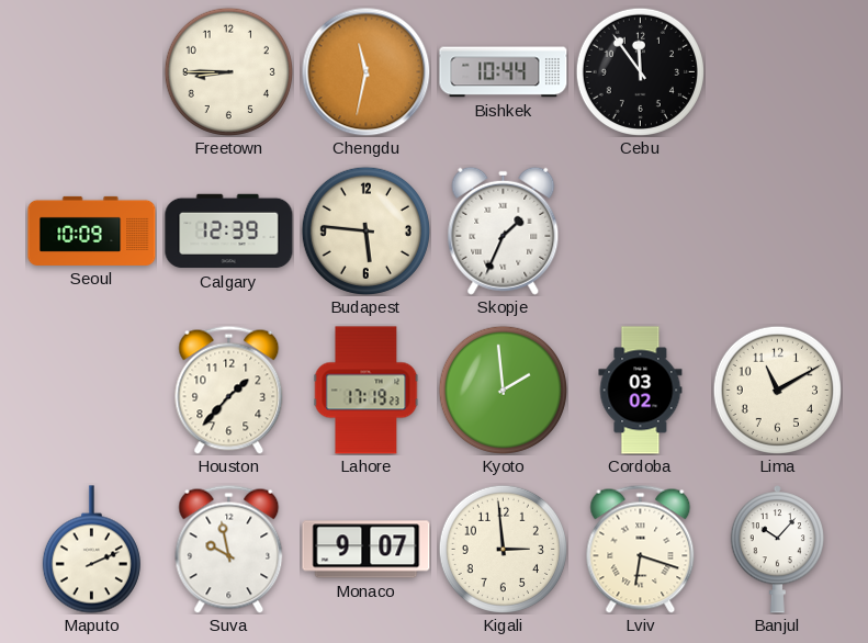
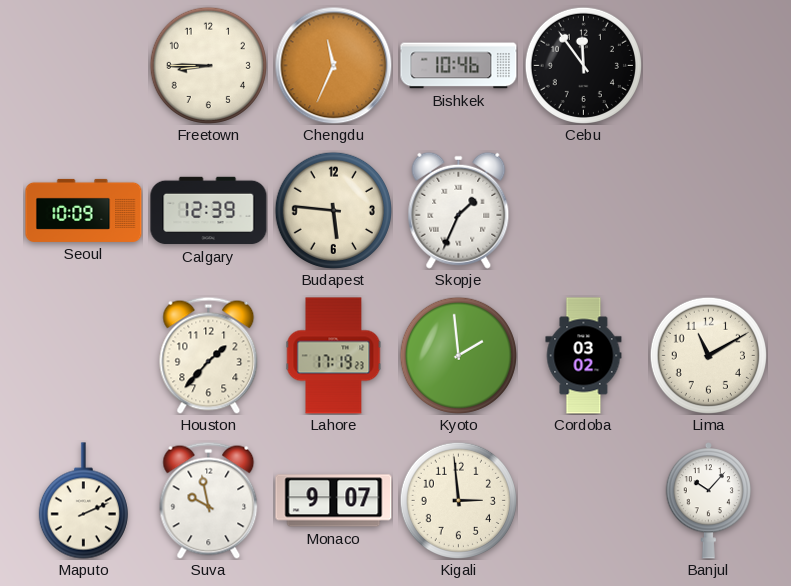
Chengdu: 11:32 -> 11:34
Bishkek: 10:44 -> 10:46
Lviv: 6:18 -> none
